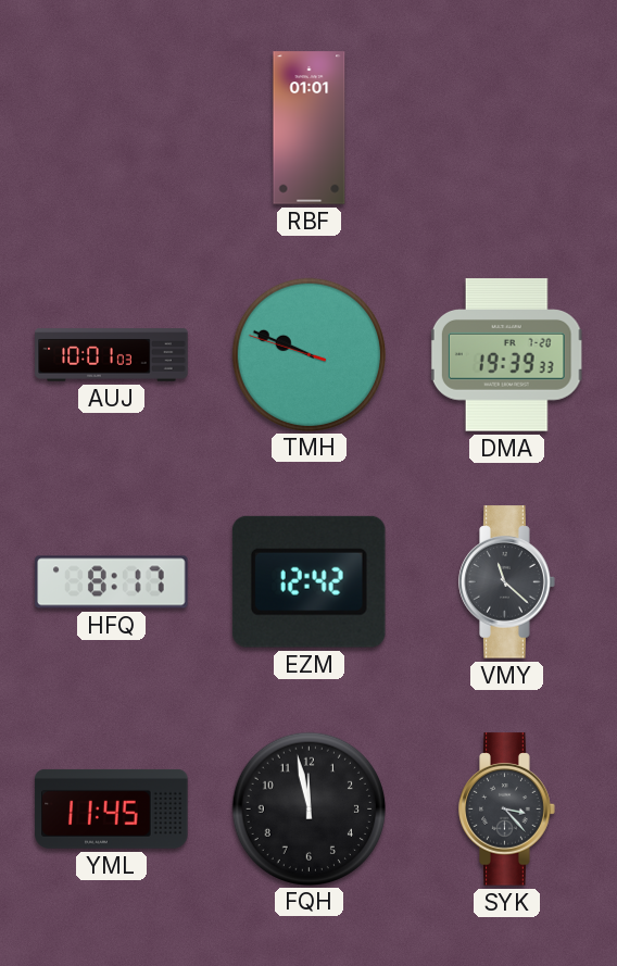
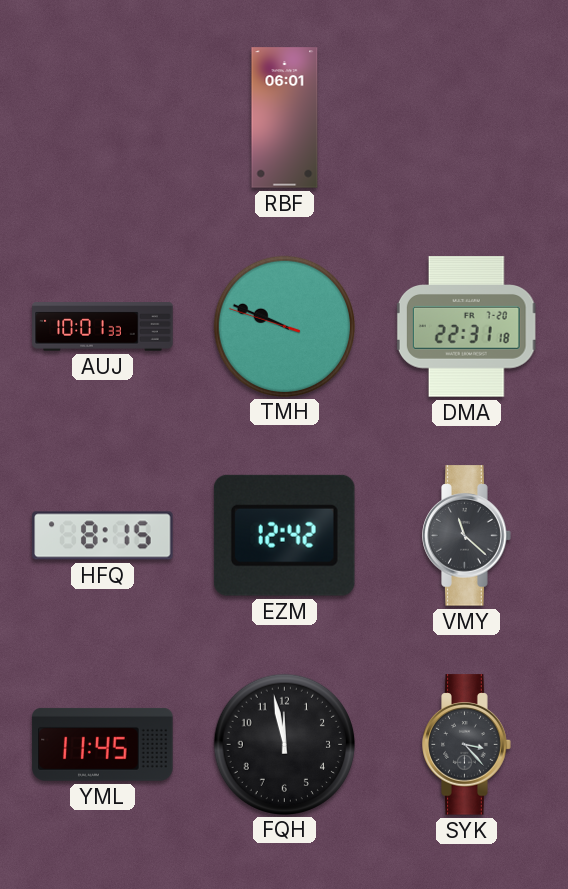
RBF: 01:01 -> 06:01
AUJ: 10:01:03 -> 10:01:33
DMA: 19:39 -> 22:31
HFQ: 8:17 -> 8:15
